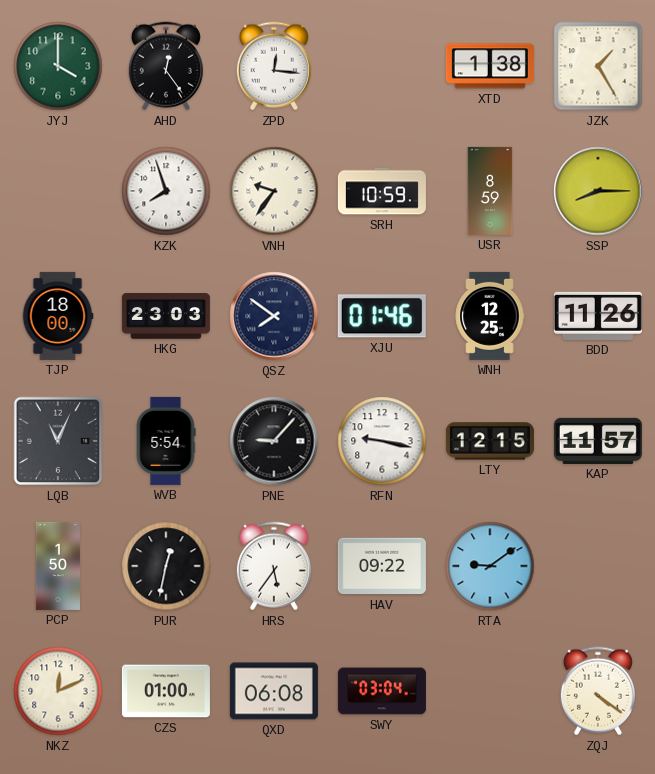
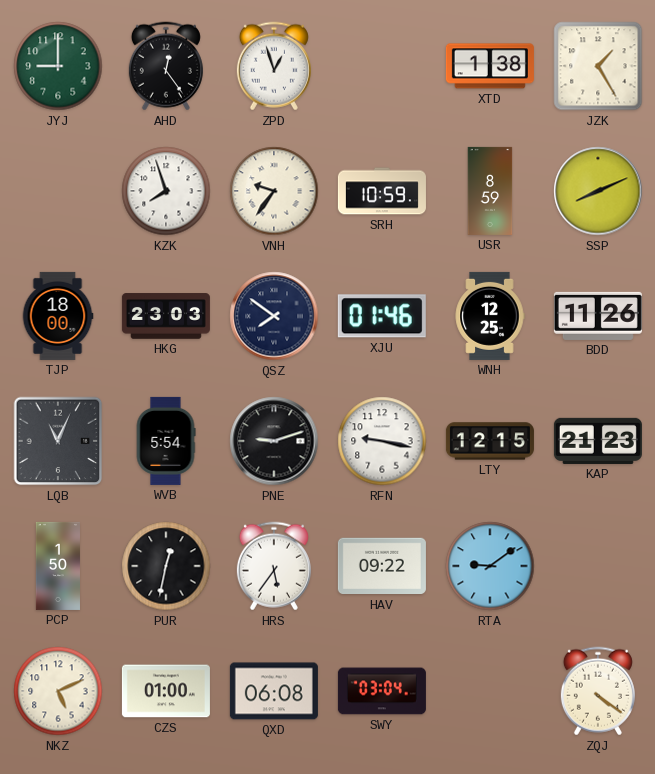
JYJ: 4:00 -> 9:00
ZPD: 12:16 -> 12:57
SSP: 8:15 -> 8:11
PNE: 9:07 -> 9:12
KAP: 11:57 -> 21:23
NKZ: 12:11 -> 5:11
